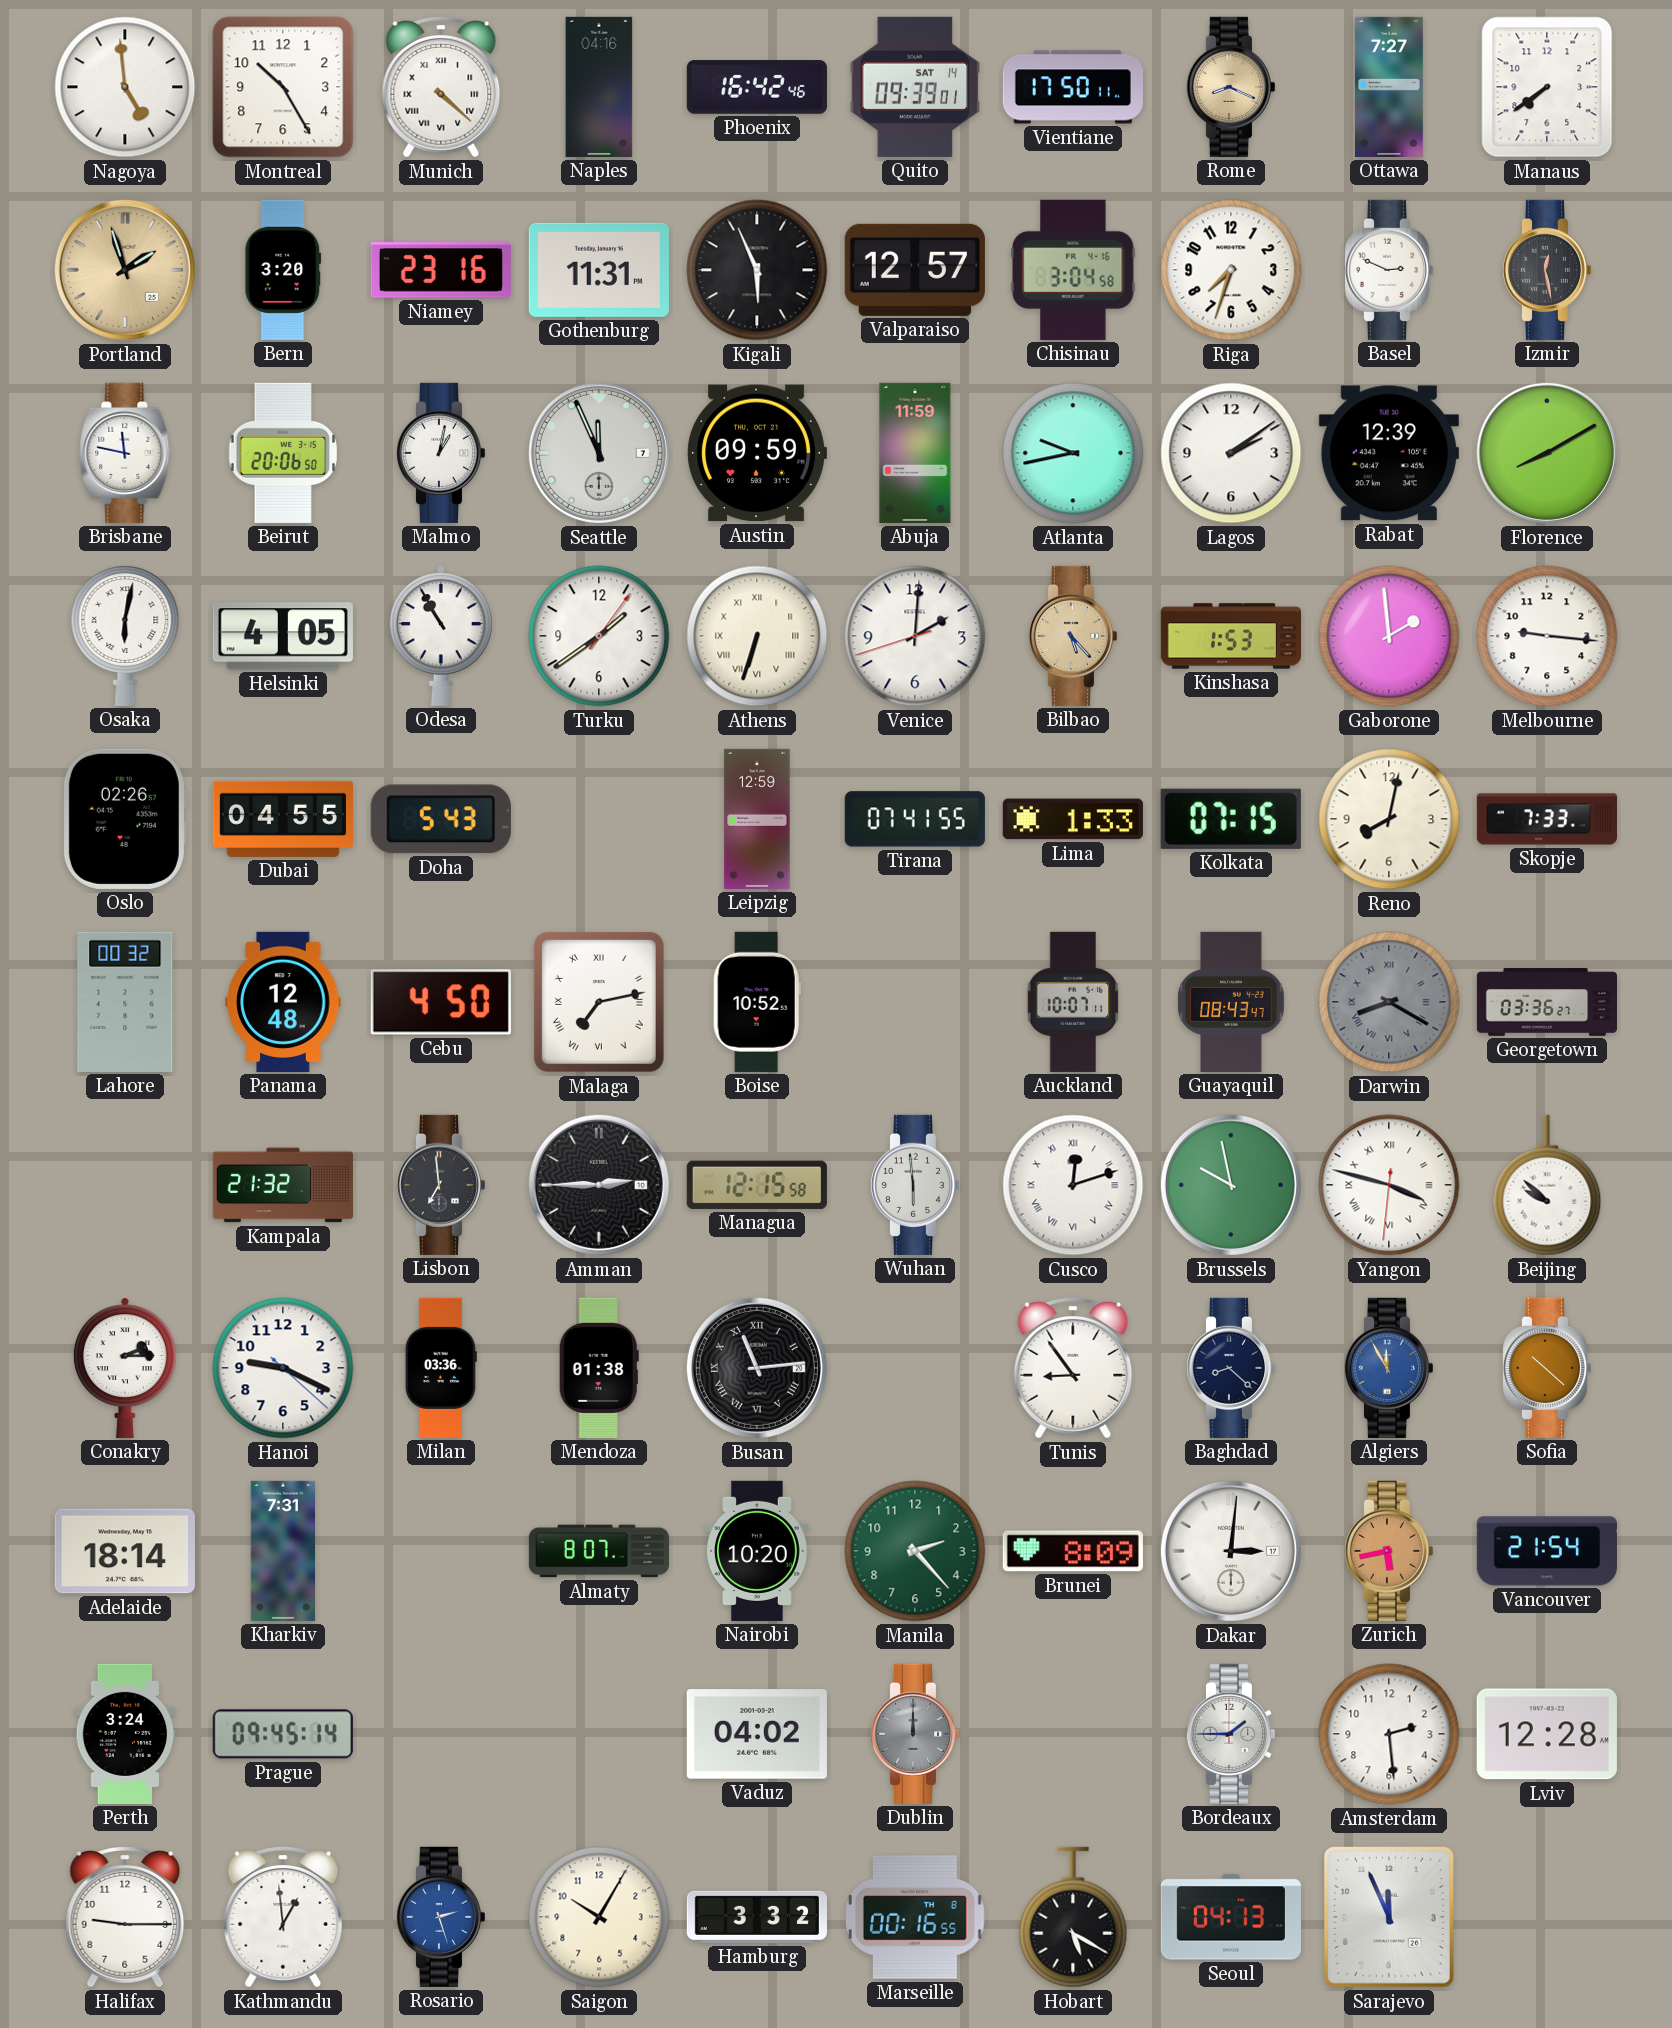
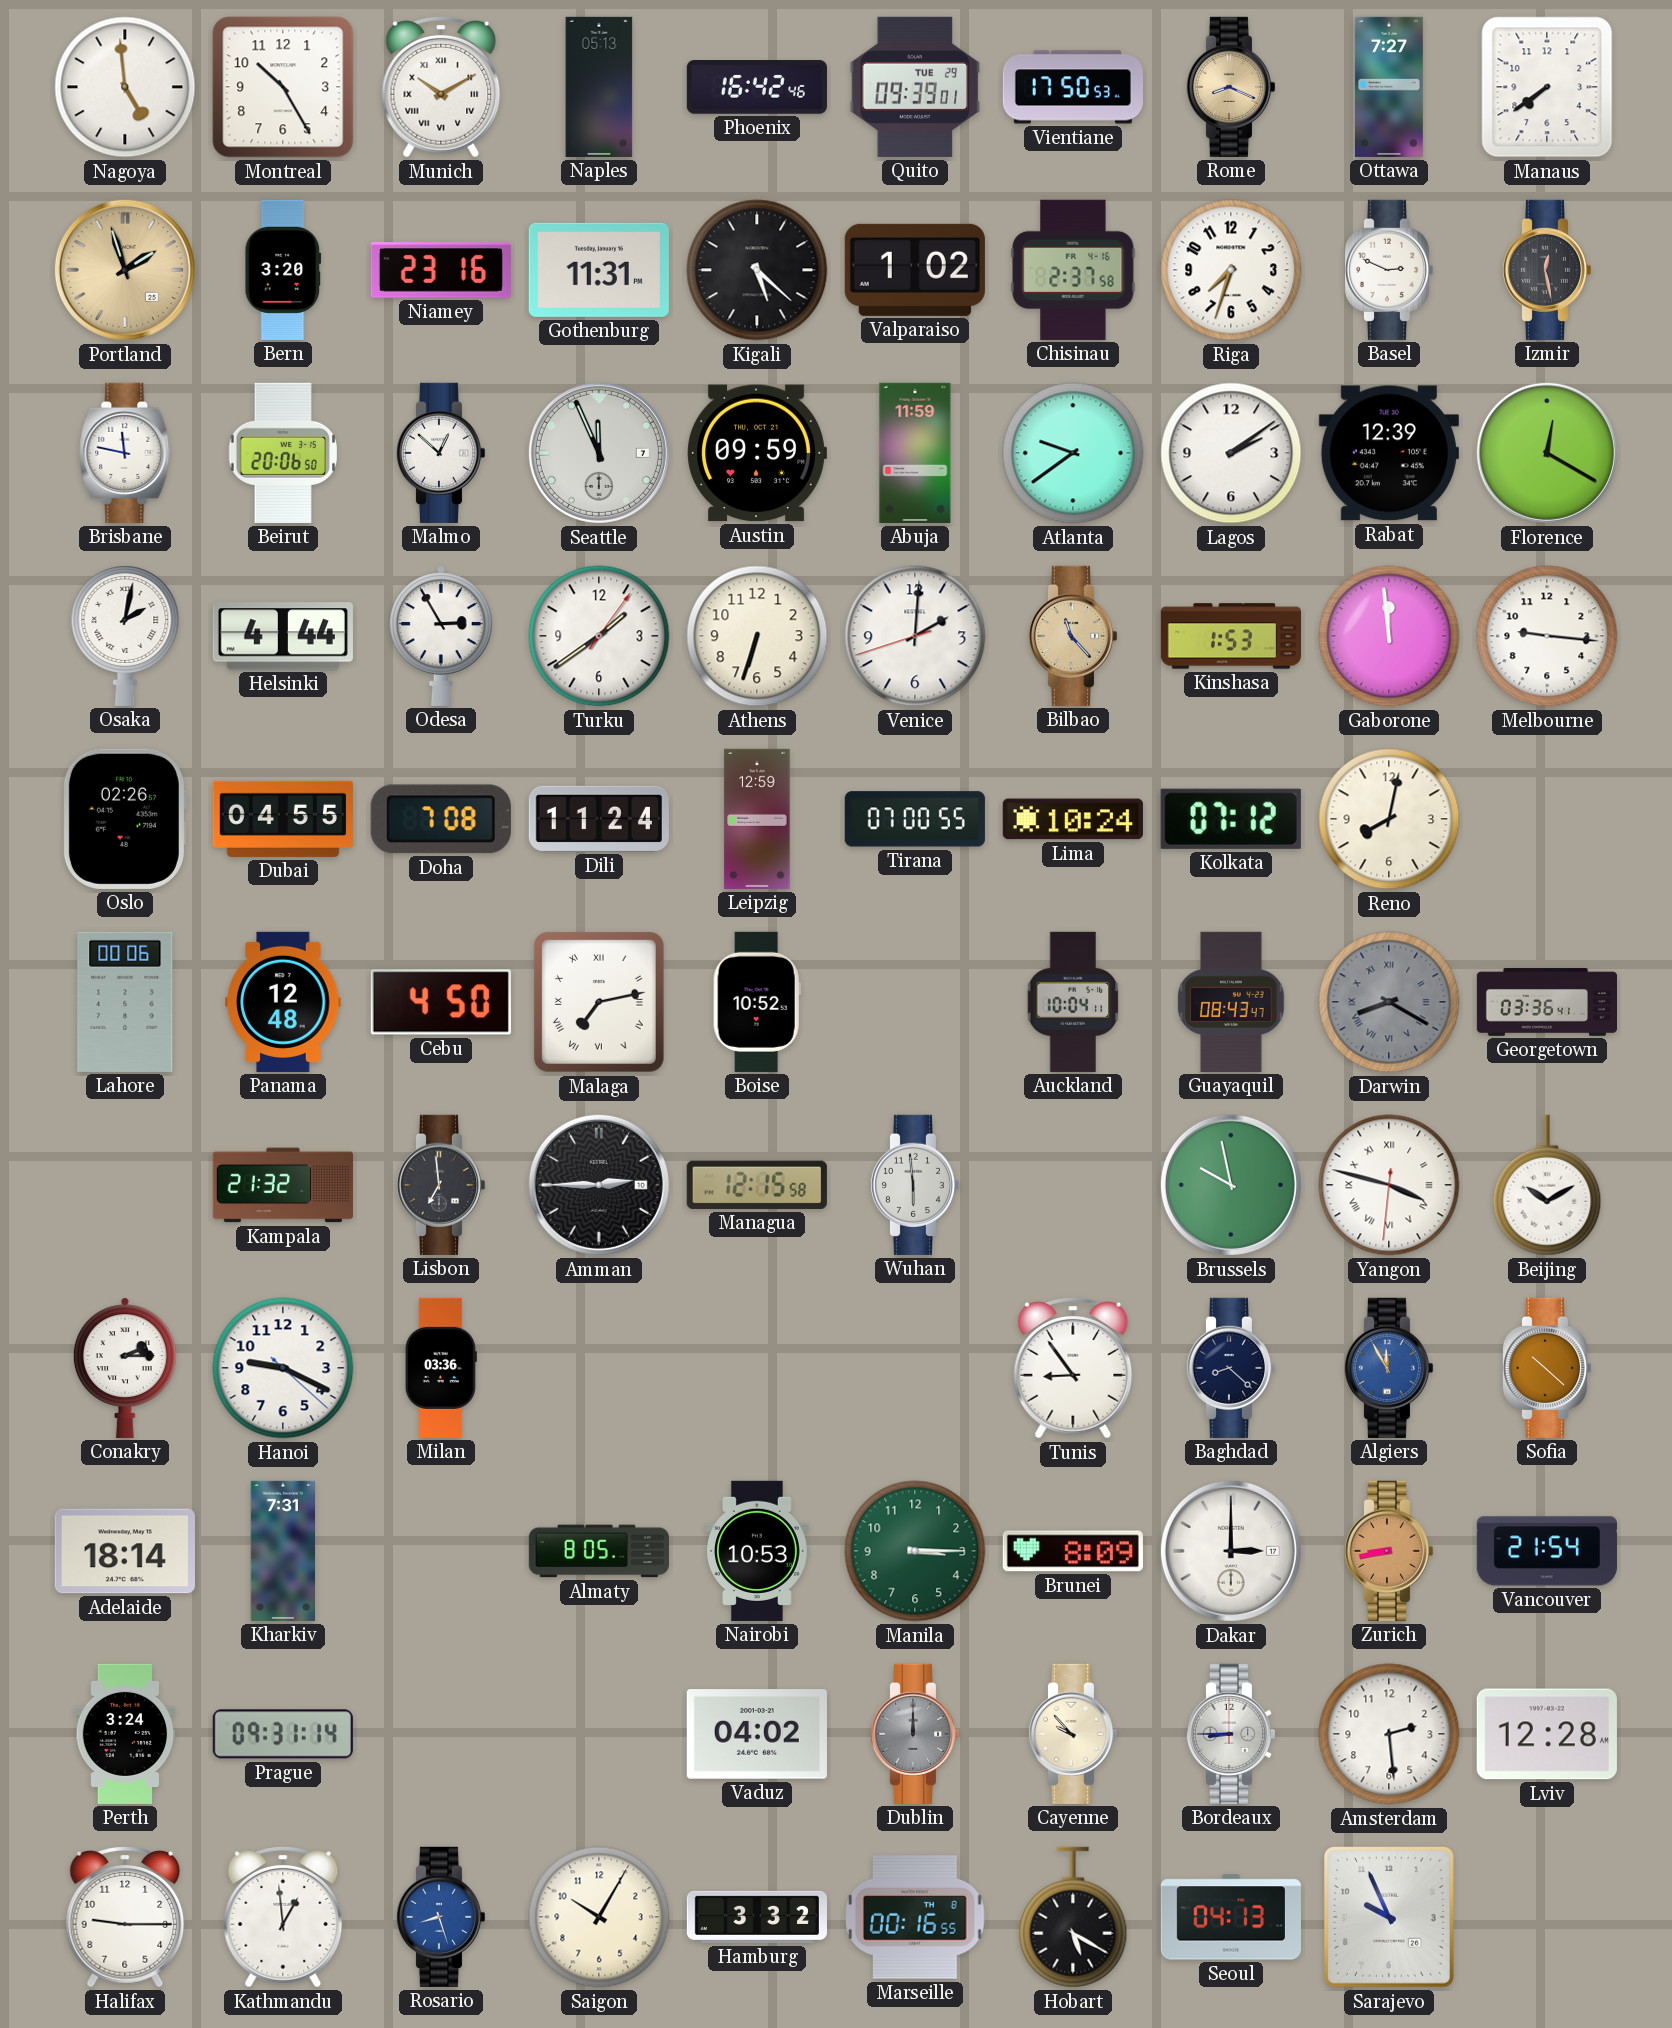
Munich: 4:22 -> 10:10
Naples: 04:16 -> 05:13
Quito date: SAT 14 -> TUE 29
Vientiane: 17:50:11 -> 17:50:53
Kigali: 5:56 -> 5:22
Valparaiso: 12:57 -> 1:02
Chisinau: 3:04 -> 2:37
Malmo: 1:02 -> 12:52
Atlanta: 9:43 -> 9:39
Florence: 8:10 -> 12:20
Osaka: 6:02 -> 2:02
Helsinki: 4:05 -> 4:44
Odesa: 10:55 -> 2:55
Athens numerals: Roman -> Arabic
Bilbao: 5:23 -> 11:23
Gaborone: 1:59 -> 11:59
Doha: 5:43 -> 7:08
Dili: none -> 11:24
Tirana: 07:41 -> 07:00
Lima: 1:33 -> 10:24
Kolkata: 07:15 -> 07:12
Skopje: 7:33 -> none
Lahore: 00:32 -> 00:06
Auckland: 10:07 -> 10:04
Georgetown: 03:36:27 -> 03:36:41
Cusco: 12:12 -> none
Beijing: 9:52 -> 10:10
Mendoza: 01:38 -> none
Busan: 11:14 -> none
Almaty: 8:07 -> 8:05
Nairobi: 10:20 -> 10:53
Manila: 2:23 -> 3:15
Dakar: 3:01 -> 3:00
Zurich: 5:43 -> 8:43
Prague: 09:45 -> 09:31
Cayenne: none -> 9:53
Bordeaux: 1:45 -> 8:45
Rosario: 2:27 -> 8:27
Sarajevo: 11:56 -> 9:56
